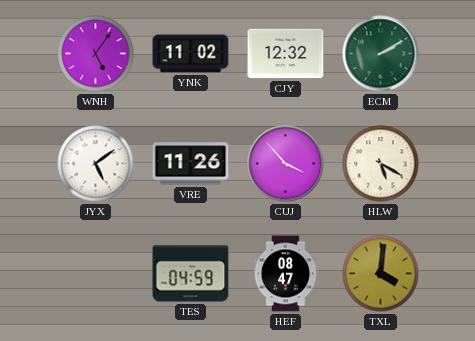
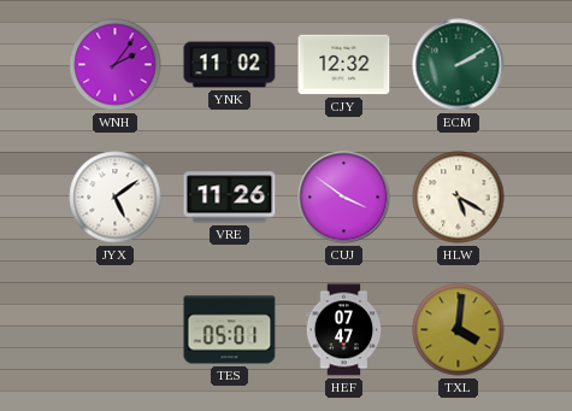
WNH: 5:06 -> 2:06
CUJ: 3:53 -> 3:51
TES: 04:59 -> 05:01
HEF: 08:47 -> 07:47
